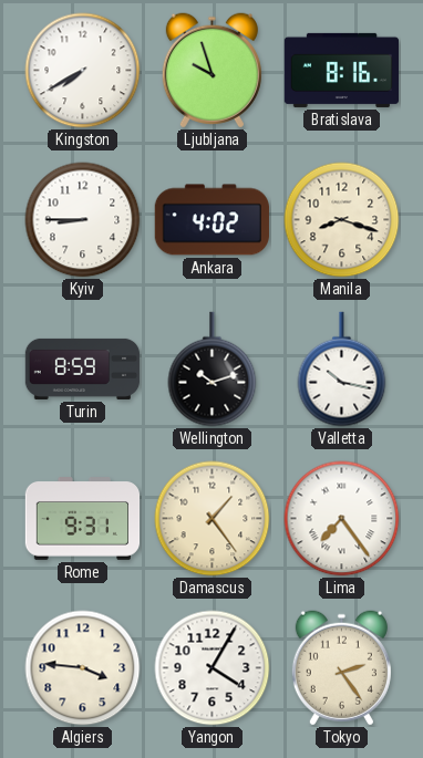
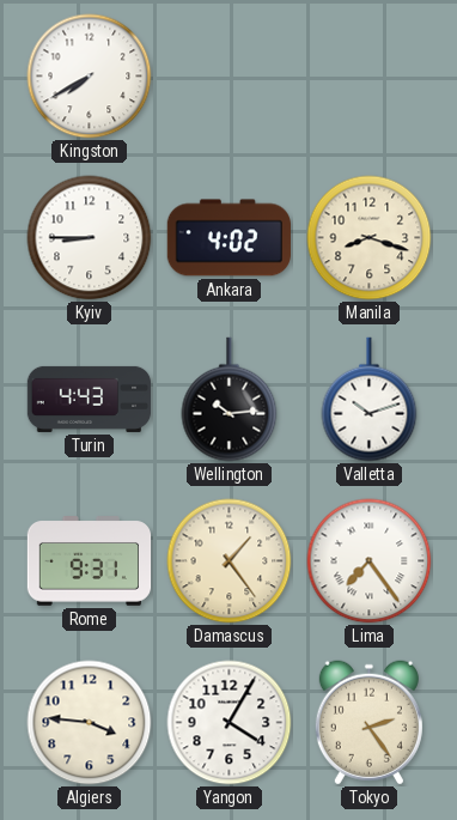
Ljubljana: 9:57 -> none
Bratislava: 8:16 -> none
Turin: 8:59 -> 4:43
Wellington: 10:12 -> 10:14
Valletta: 10:17 -> 10:12
